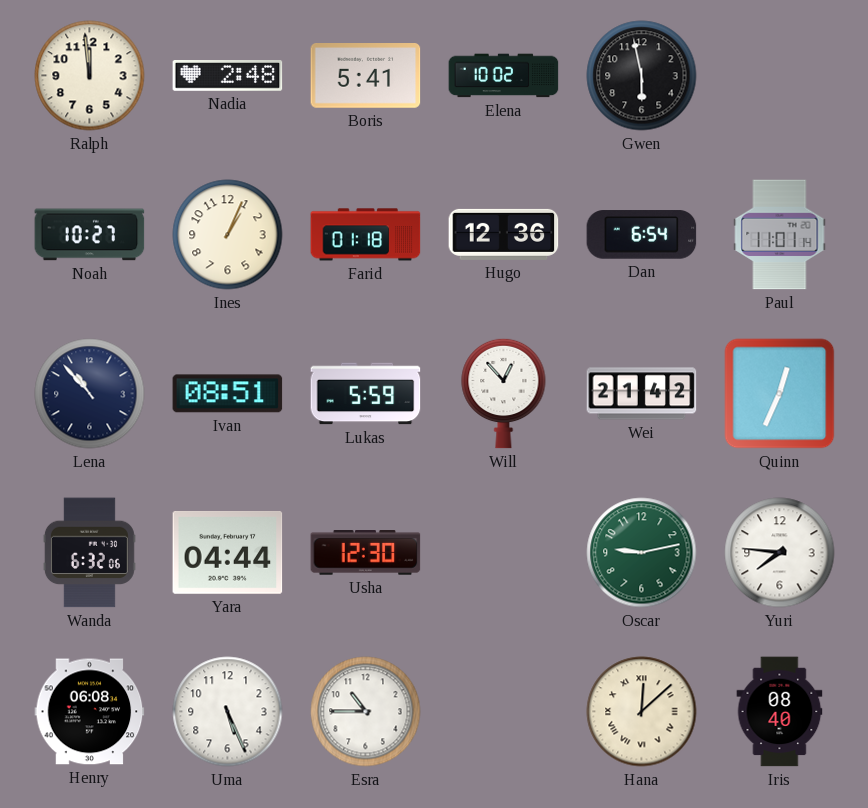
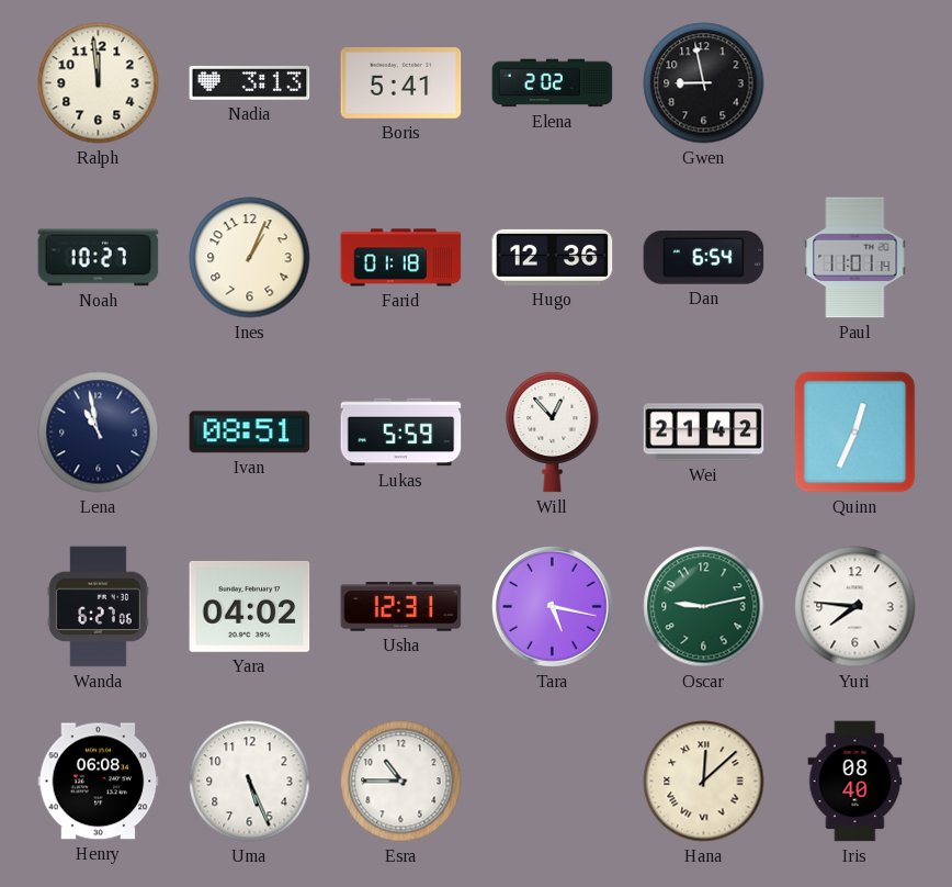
Nadia: 2:48 -> 3:13
Elena: 10:02 -> 2:02
Gwen: 5:58 -> 8:58
Lena: 10:53 -> 10:58
Wanda: 6:32 -> 6:27
Yara: 04:44 -> 04:02
Usha: 12:30 -> 12:31
Tara: none -> 5:17
